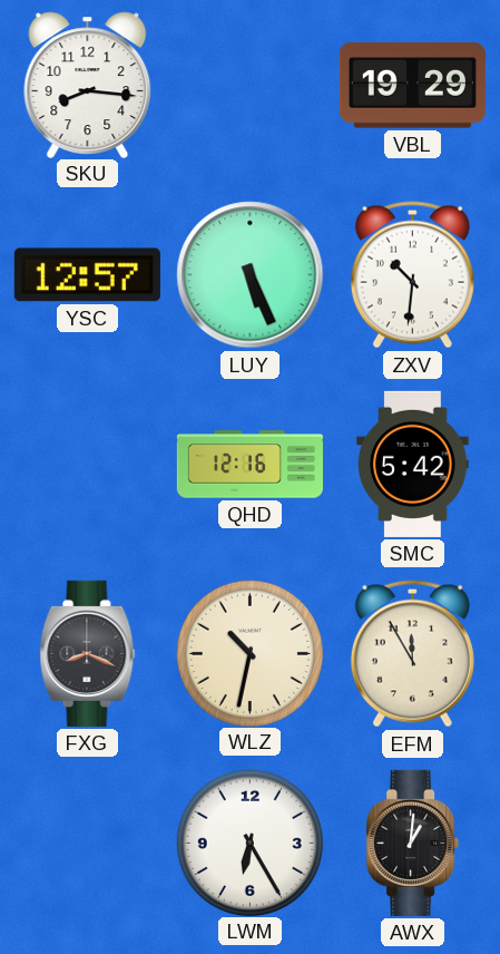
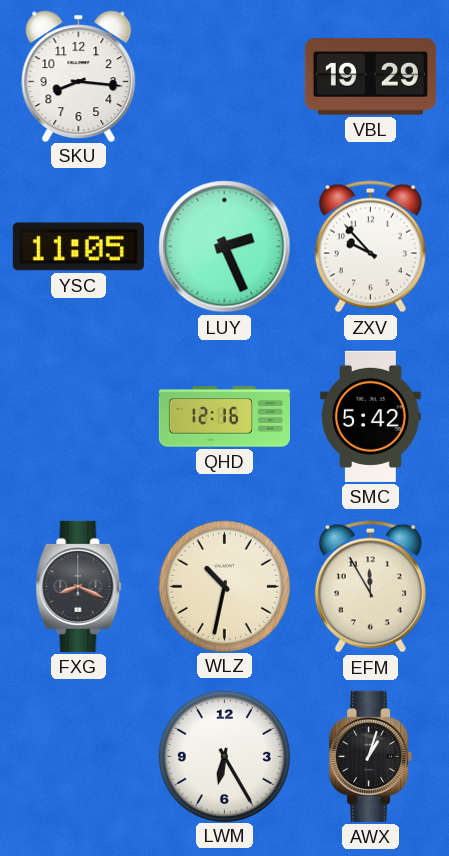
YSC: 12:57 -> 11:05
LUY: 5:26 -> 2:26
ZXV: 10:31 -> 9:53
AWX: 1:01 -> 1:03
